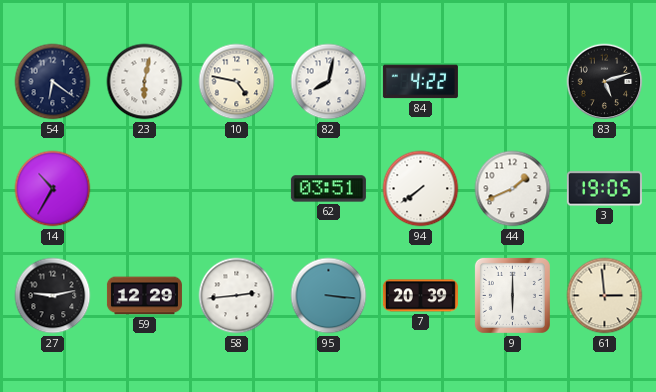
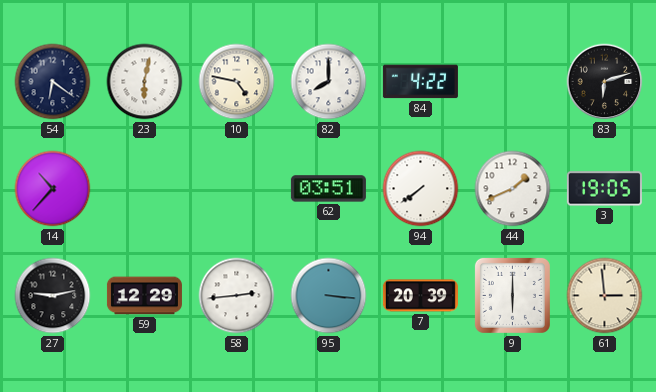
82: 8:02 -> 8:00
83: 5:12 -> 6:12
14: 10:35 -> 10:37
